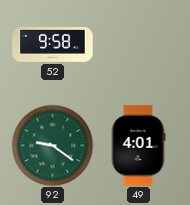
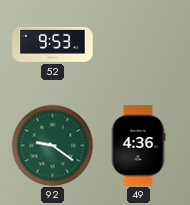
52: 9:58 -> 9:53
49: 4:01 -> 4:36
